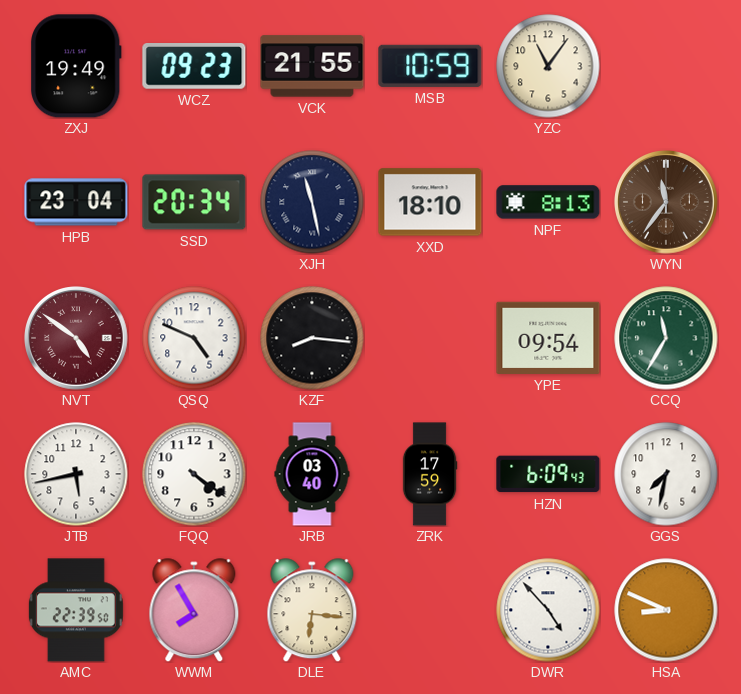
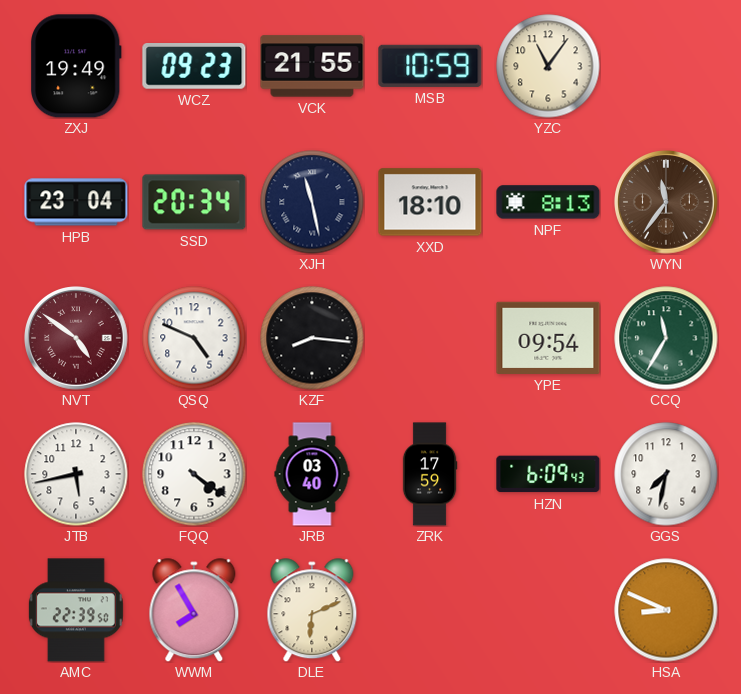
DLE: 6:16 -> 6:11
DWR: 4:53 -> none
